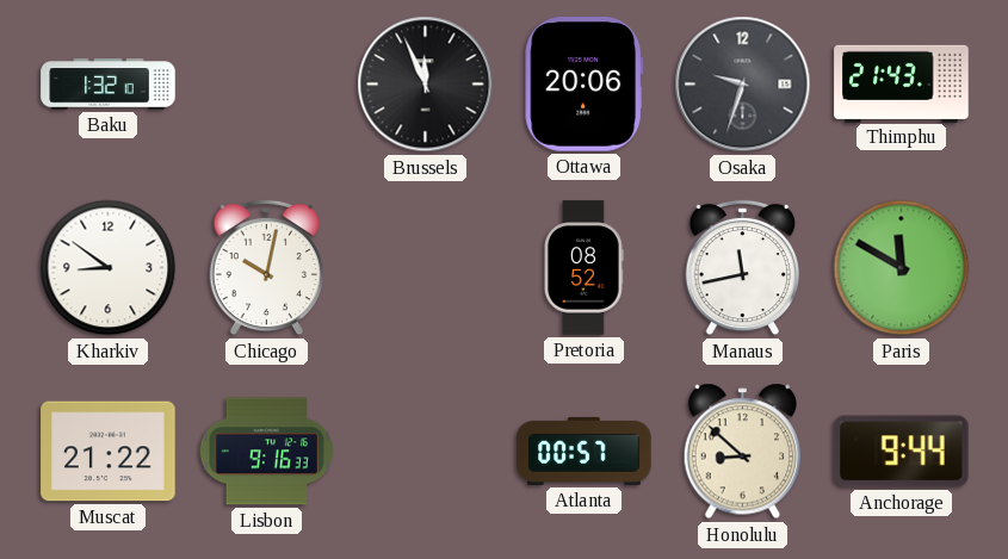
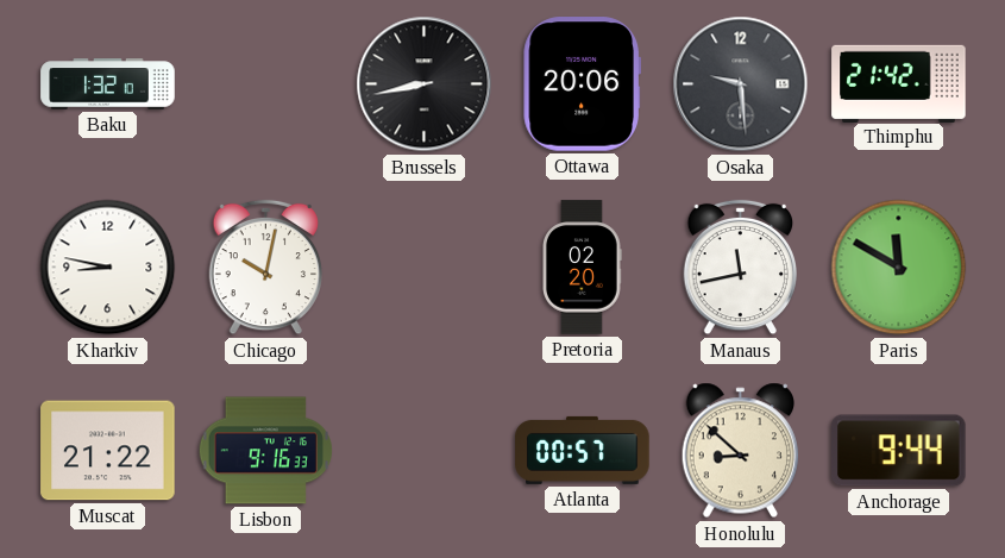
Brussels: 11:56 -> 8:43
Osaka: 9:33 -> 9:29
Thimphu: 21:43 -> 21:42
Kharkiv: 8:51 -> 8:47
Pretoria: 08:52 -> 02:20
